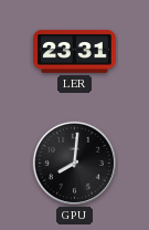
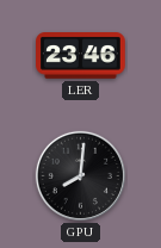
LER: 23:31 -> 23:46
